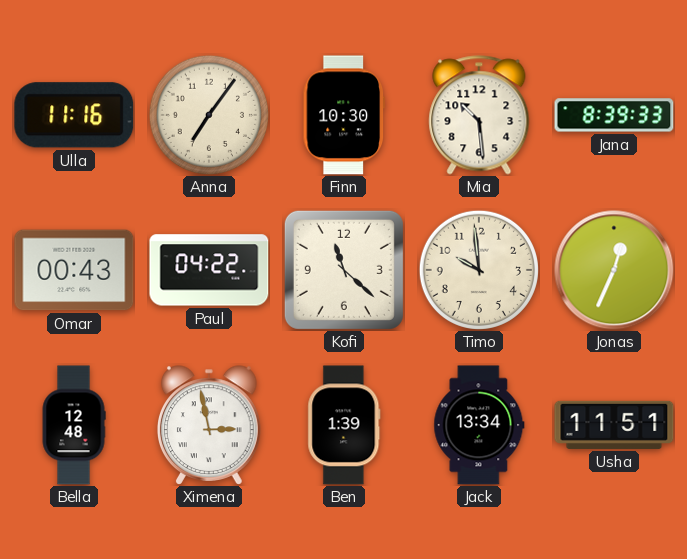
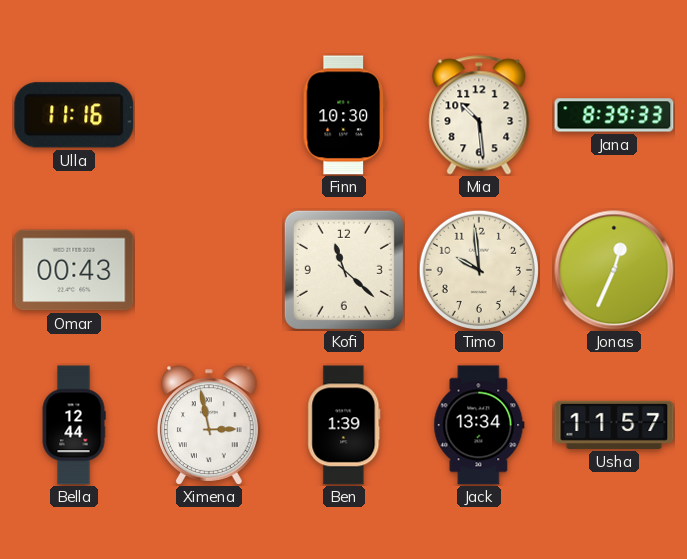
Anna: 7:06 -> none
Paul: 04:22 -> none
Bella: 12:48 -> 12:44
Usha: 11:51 -> 11:57
